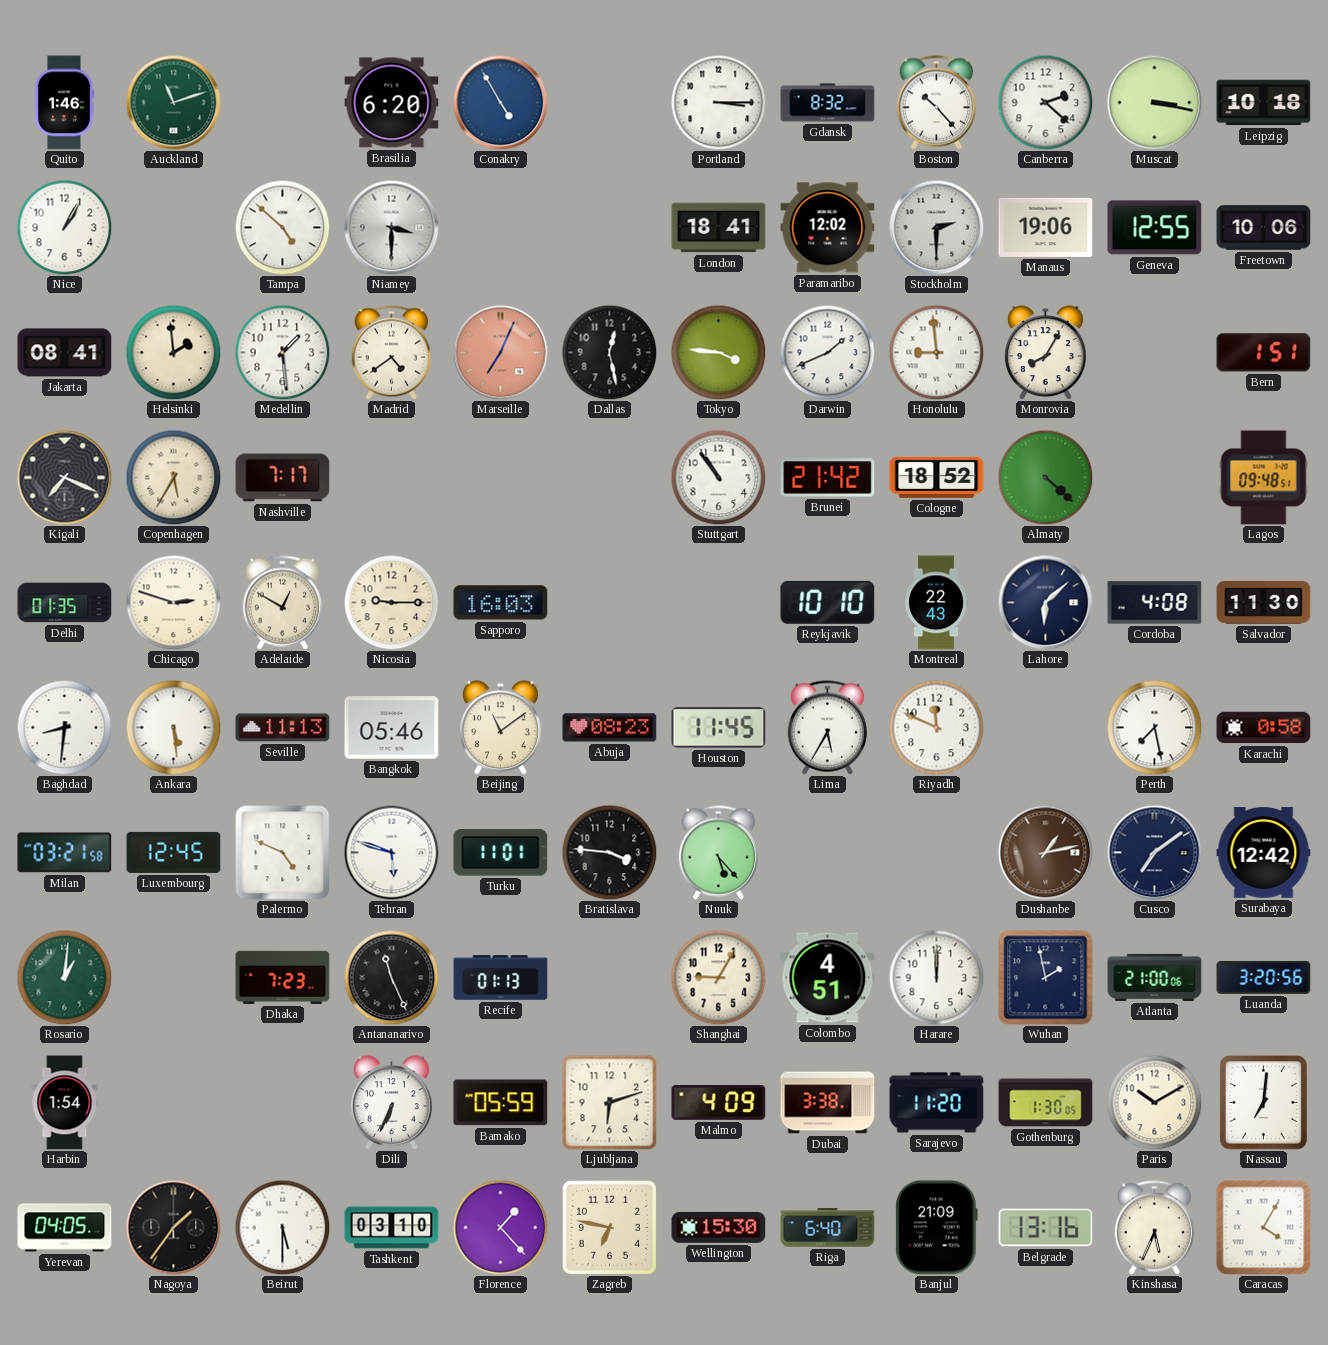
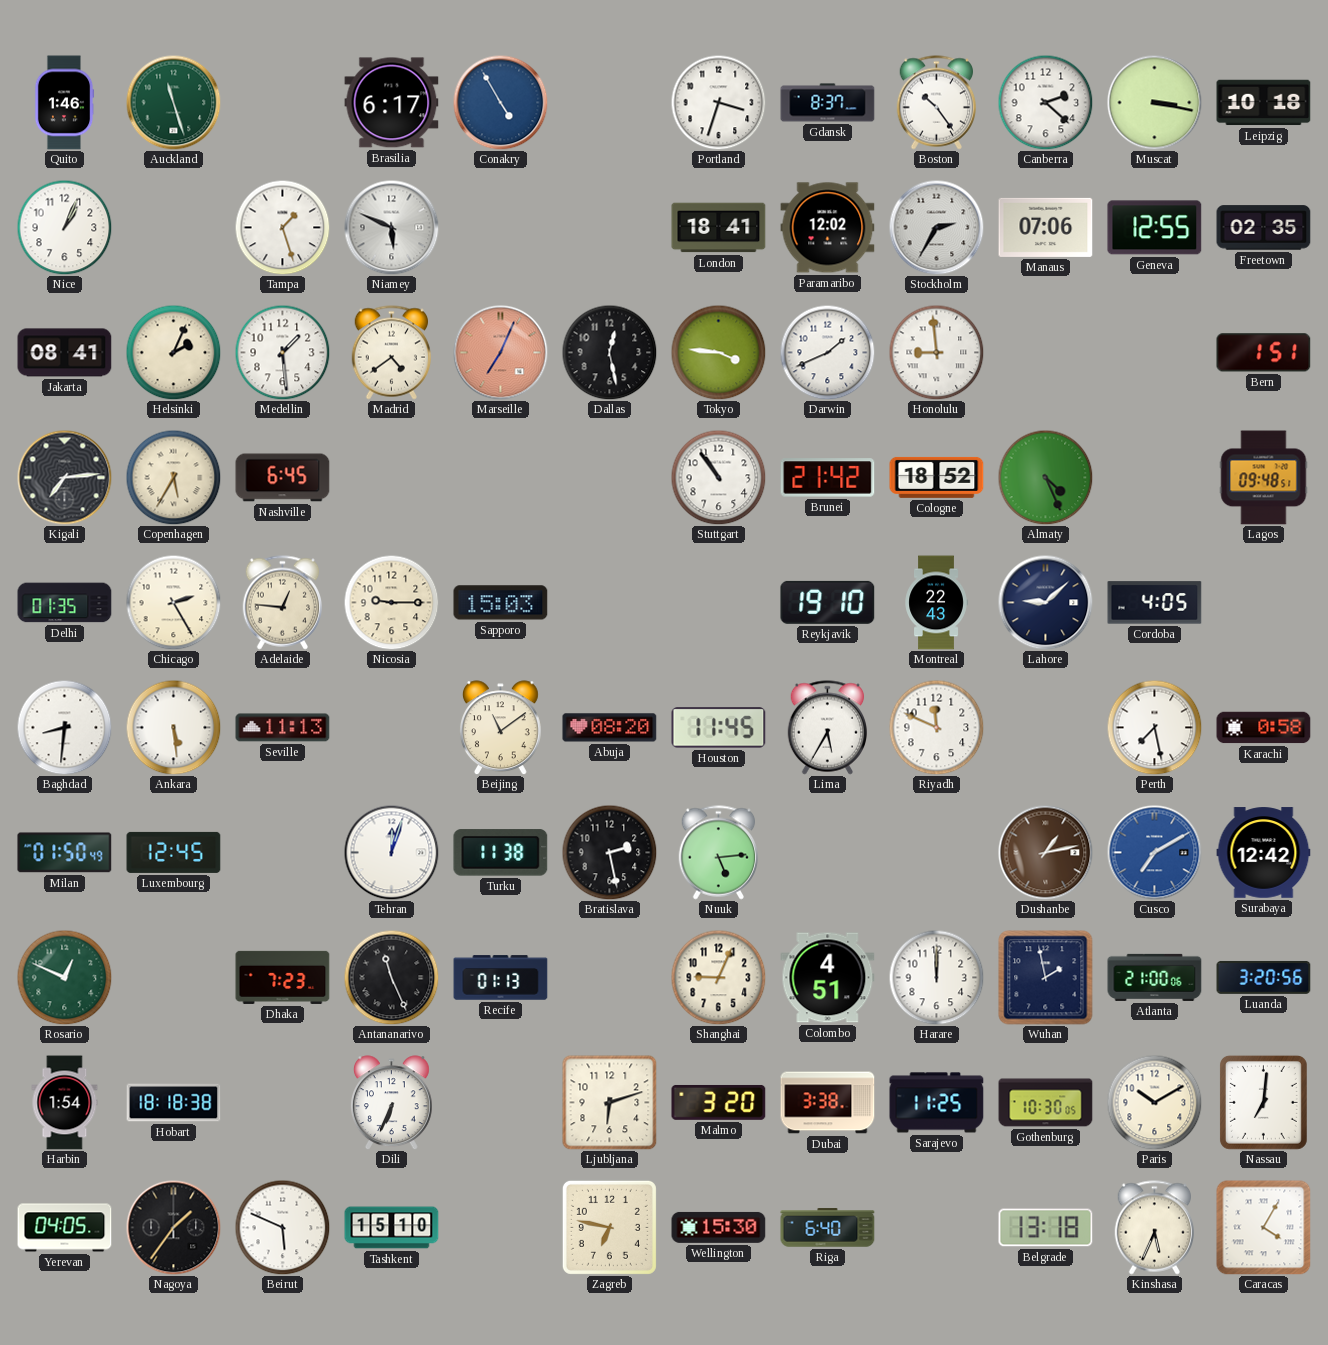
Auckland: 11:12 -> 11:27
Brasilia: 6:20 -> 6:17
Portland: 3:15 -> 3:33
Gdansk: 8:32 -> 8:37
Boston: 10:23 -> 10:24
Nice: 1:05 -> 1:04
Tampa: 4:52 -> 1:27
Niamey: 3:30 -> 5:49
Stockholm: 2:30 -> 2:35
Manaus: 19:06 -> 07:06
Freetown: 10:06 -> 02:35
Helsinki: 1:59 -> 2:04
Monrovia: 8:05 -> none
Kigali: 7:19 -> 7:14
Nashville: 7:17 -> 6:45
Almaty: 4:22 -> 4:26
Chicago: 2:48 -> 2:25
Adelaide: 12:50 -> 12:46
Sapporo: 16:03 -> 15:03
Reykjavik: 10:10 -> 19:10
Lahore: 6:08 -> 9:08
Cordoba: 4:08 -> 4:05
Salvador: 11:30 -> none
Bangkok: 05:46 -> none
Abuja: 08:23 -> 08:20
Milan: 03:21 -> 01:50
Palermo: 4:49 -> none
Tehran: 5:48 -> 12:03
Turku: 11:01 -> 11:38
Bratislava: 3:46 -> 2:28
Nuuk: 5:23 -> 5:14
Cusco: 7:09 -> 7:10
Cusco dial: navy -> blue
Rosario: 1:01 -> 12:49
Shanghai: 9:05 -> 9:04
Hobart: none -> 18:18
Bamako: 05:59 -> none
Malmo: 4:09 -> 3:20
Sarajevo: 11:20 -> 11:25
Gothenburg: 1:30 -> 10:30
Beirut: 5:30 -> 5:49
Tashkent: 03:10 -> 15:10
Florence: 1:23 -> none
Banjul: 21:09 -> none
Belgrade: 13:16 -> 13:18
